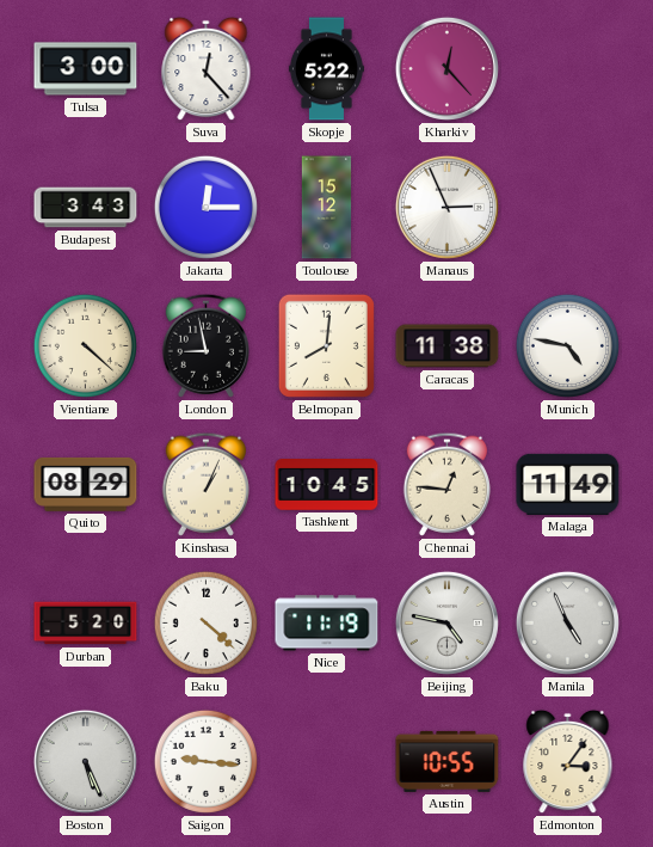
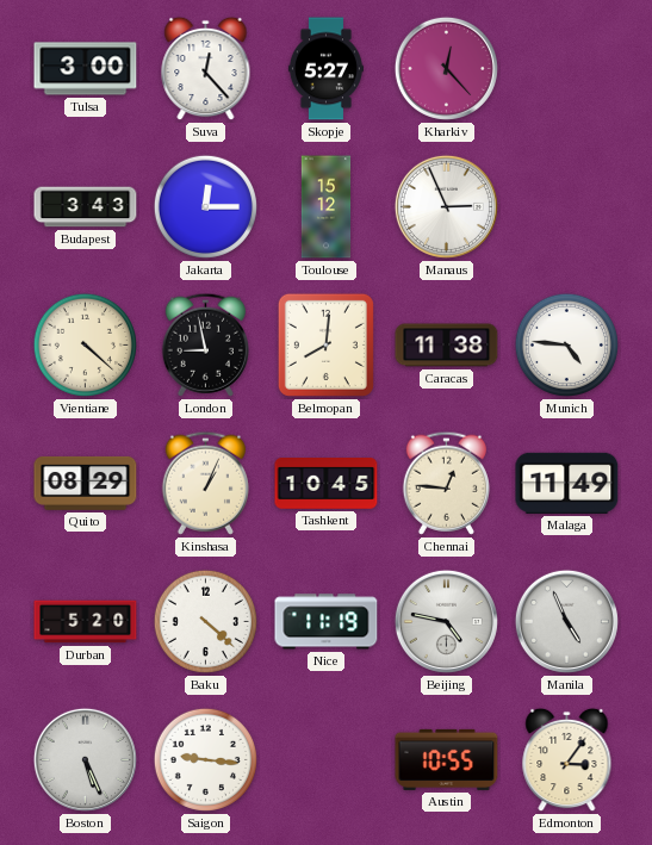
Skopje: 5:22 -> 5:27
Munich: 4:47 -> 4:46
